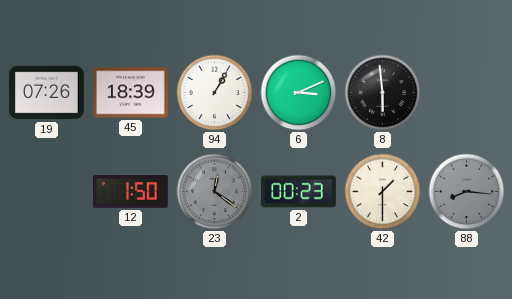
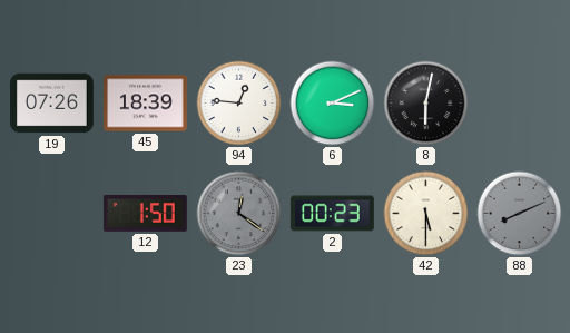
94: 1:05 -> 12:46
8: 5:59 -> 6:02
42: 1:30 -> 5:30
88: 8:16 -> 8:11
